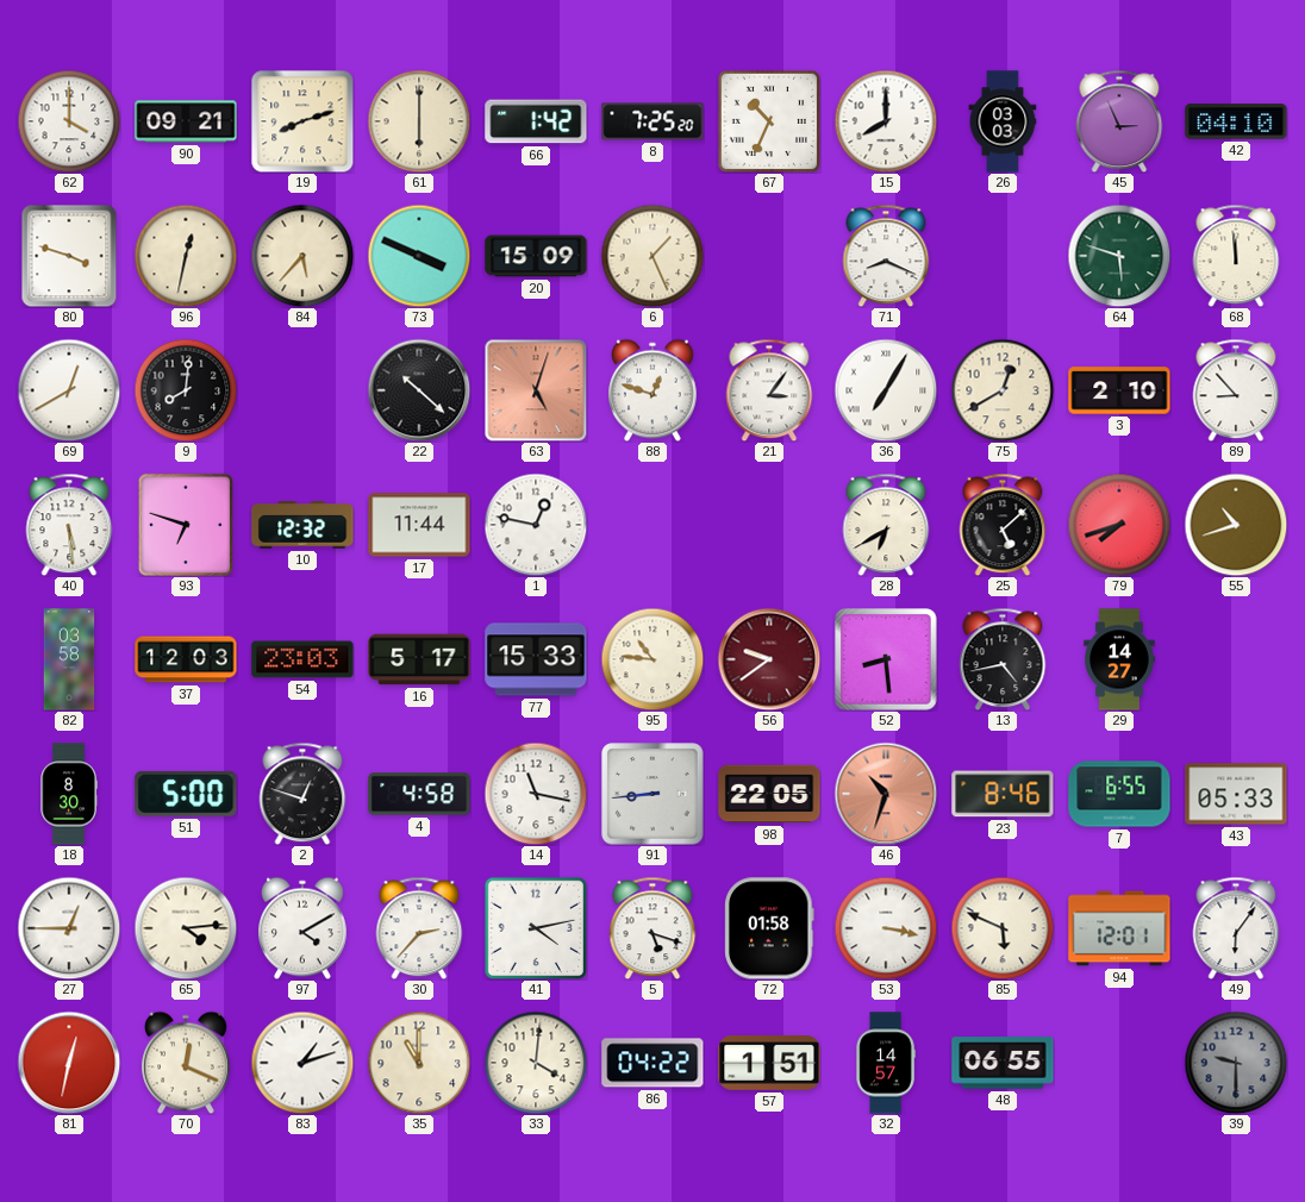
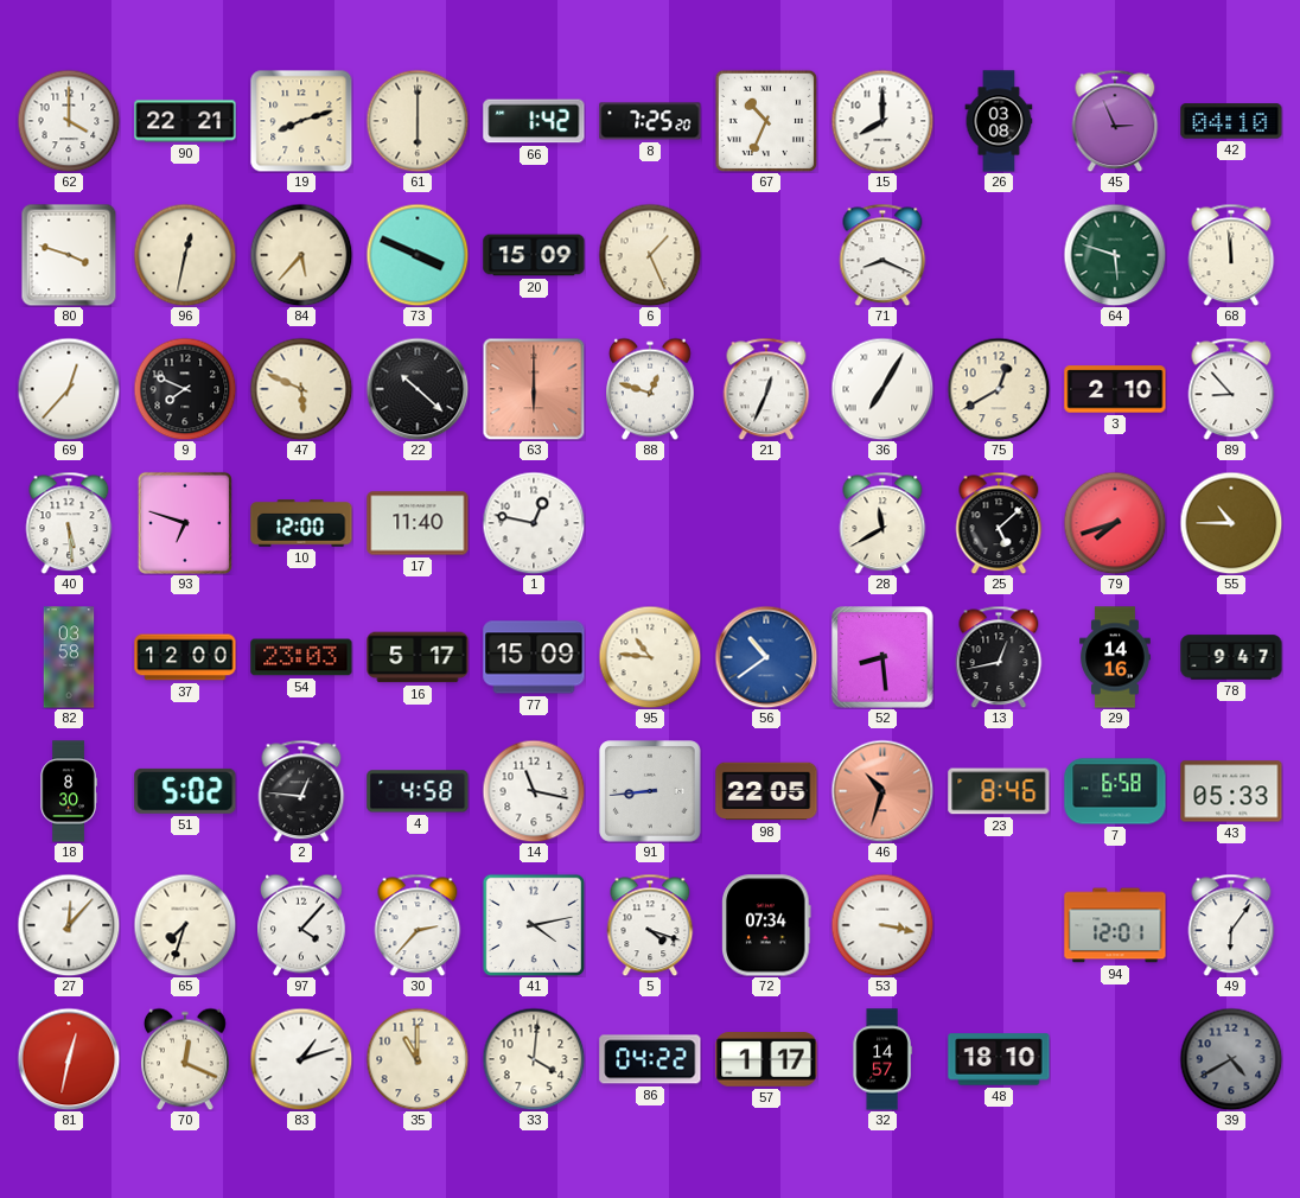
90: 09:21 -> 22:21
26: 03:03 -> 03:08
69: 12:40 -> 12:37
9: 8:01 -> 7:49
47: none -> 5:49
63: 5:03 -> 6:00
21: 3:06 -> 12:34
10: 12:32 -> 12:00
17: 11:44 -> 11:40
28: 6:40 -> 11:40
55: 10:42 -> 10:45
37: 12:03 -> 12:00
77: 15:33 -> 15:09
56: 9:39 -> 10:39
56 dial: burgundy -> blue
13: 4:43 -> 12:43
29: 14:27 -> 14:16
78: none -> 9:47
51: 5:00 -> 5:02
2: 12:48 -> 12:46
7: 6:55 -> 6:58
27: 12:45 -> 12:07
65: 4:14 -> 7:33
97: 4:10 -> 4:07
5: 5:18 -> 4:18
72: 01:58 -> 07:34
85: 5:49 -> none
57: 1:51 -> 1:17
48: 06:55 -> 18:10
39: 9:30 -> 4:40
